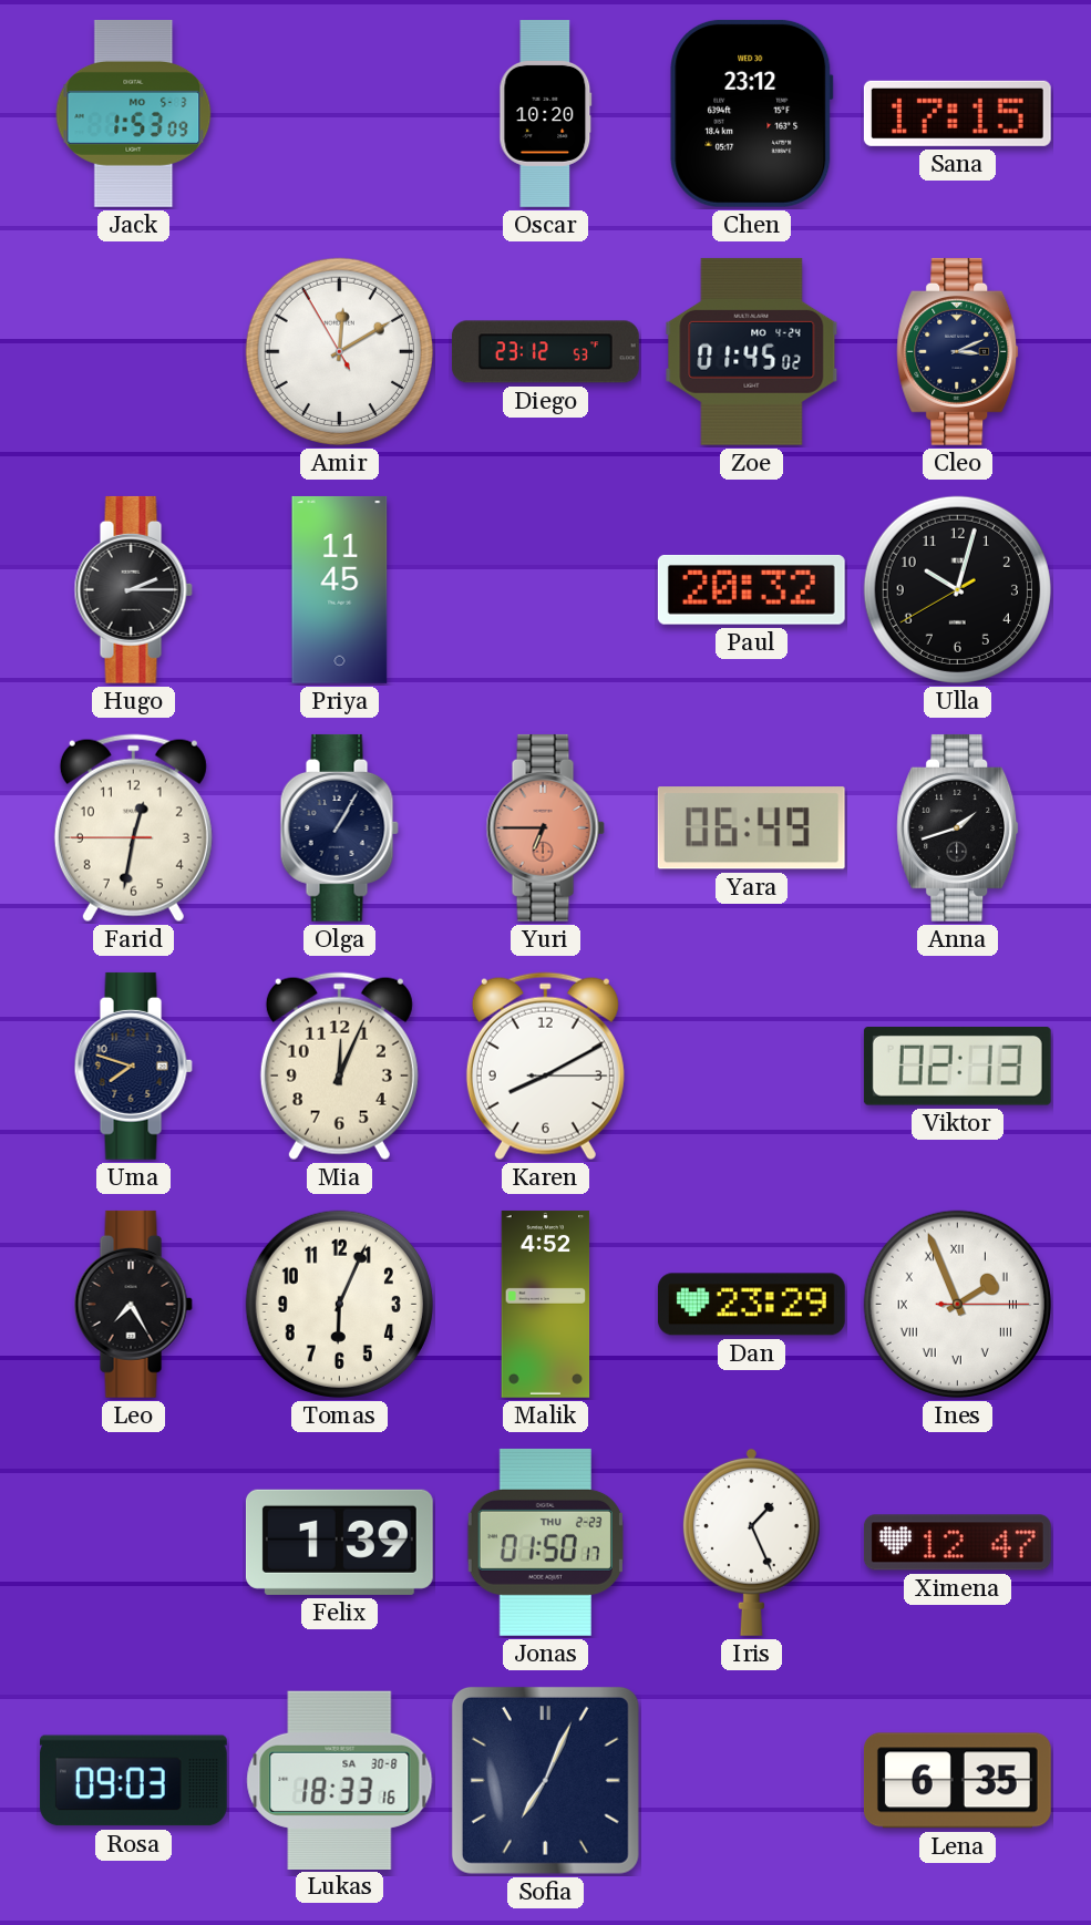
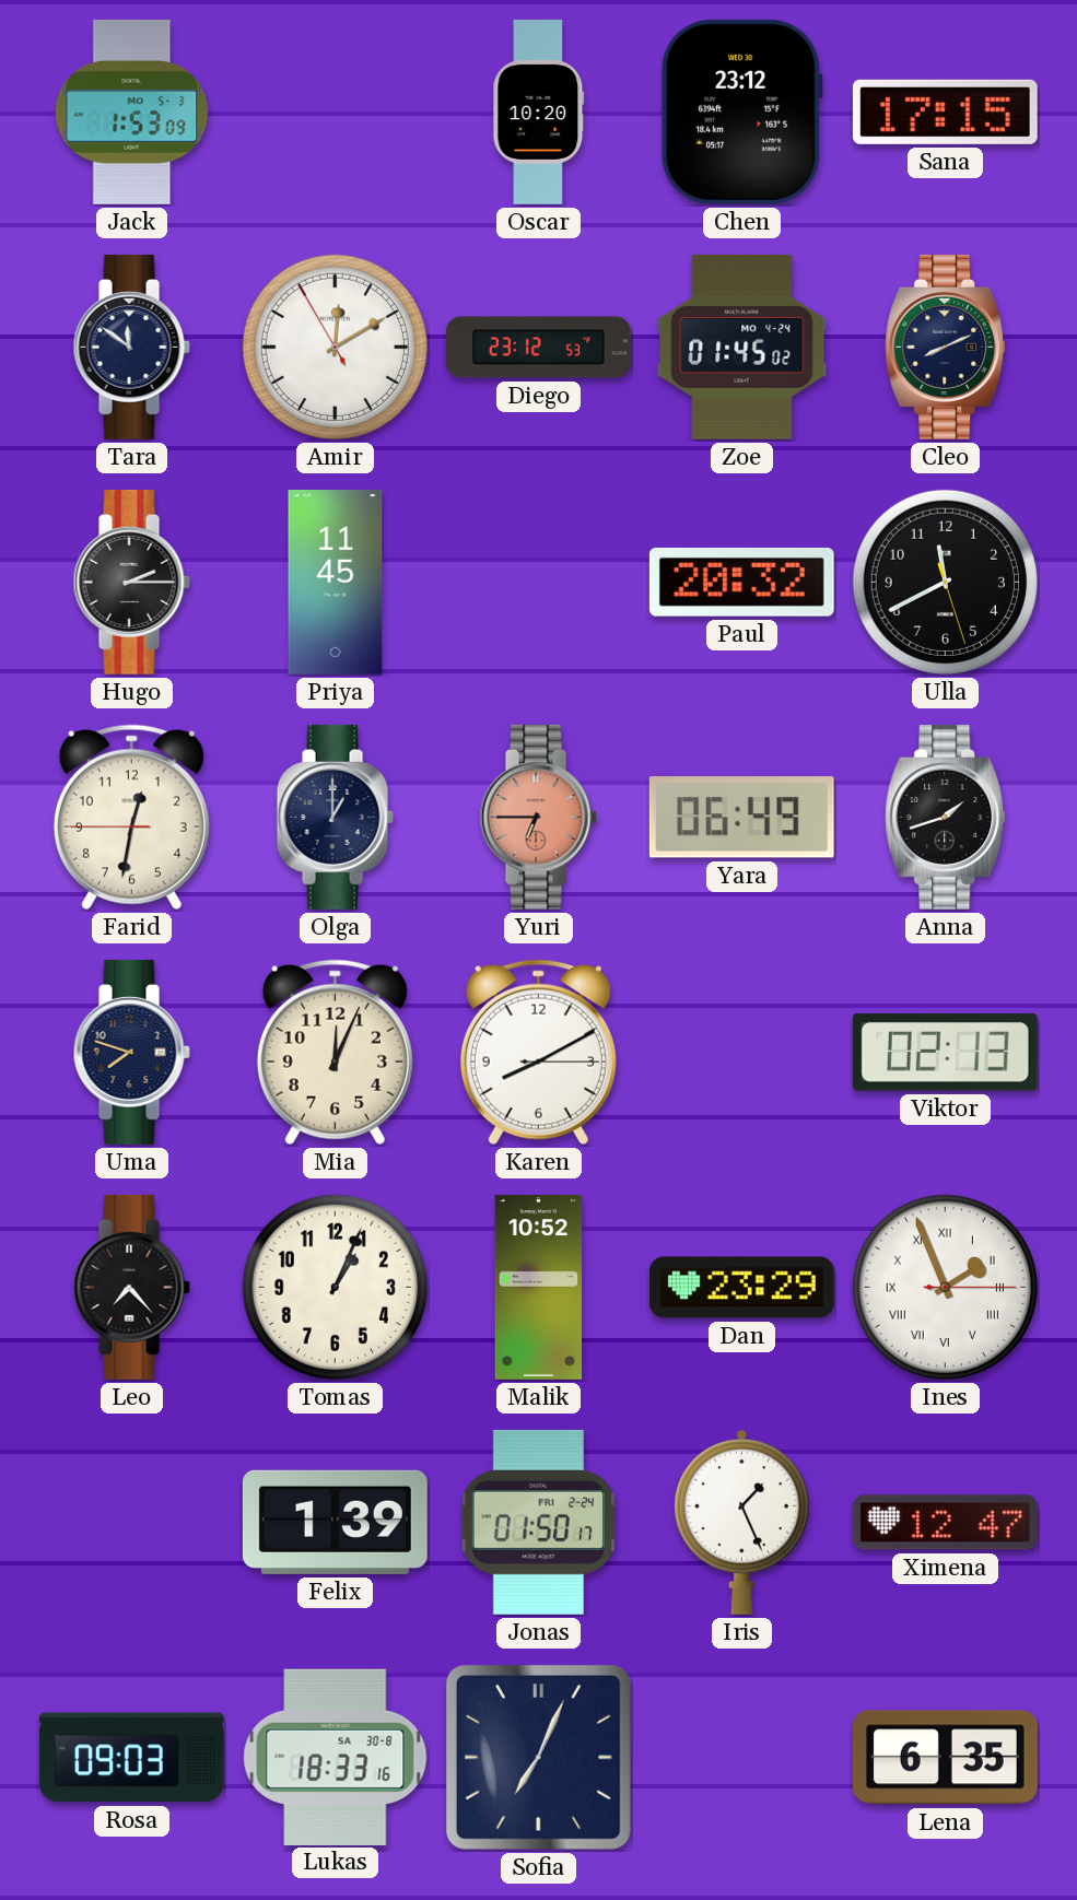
Tara: none -> 11:51
Cleo: 3:11 -> 8:11
Ulla: 10:02 -> 11:40
Olga: 1:05 -> 1:00
Leo: 7:25 -> 7:23
Tomas: 6:04 -> 1:04
Malik: 4:52 -> 10:52
Jonas date: THU 2-23 -> FRI 2-24
